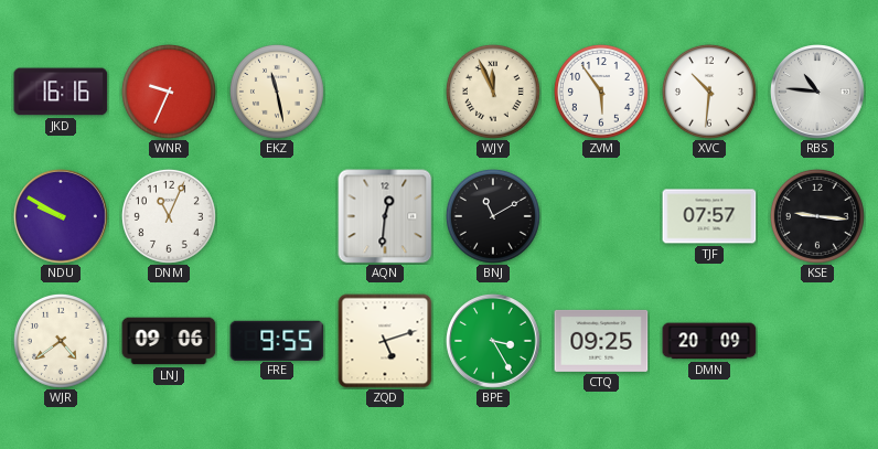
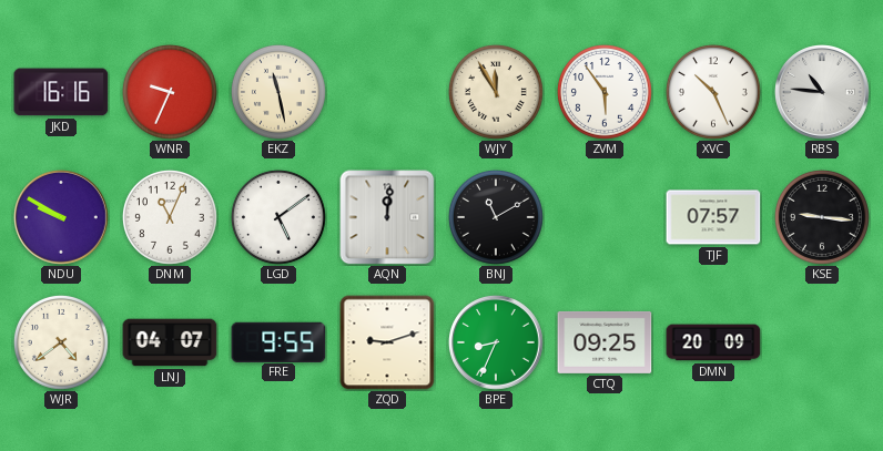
WJY: 11:56 -> 11:55
XVC: 10:31 -> 10:26
LGD: none -> 5:09
AQN: 12:31 -> 12:01
LNJ: 09:06 -> 04:07
ZQD: 5:12 -> 9:12
BPE: 3:25 -> 8:34
